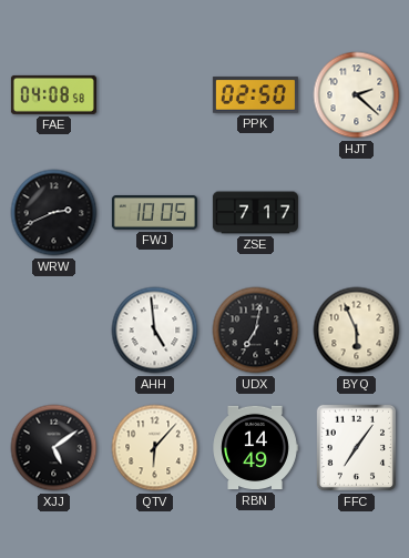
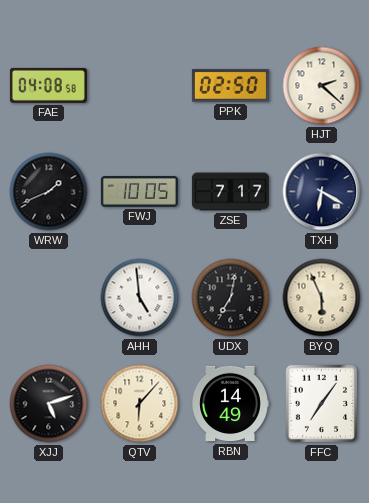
WRW: 2:41 -> 1:41
TXH: none -> 6:20
XJJ: 5:09 -> 5:12
